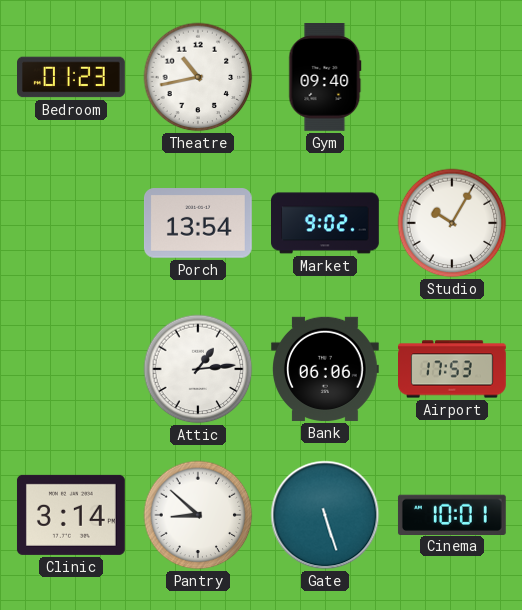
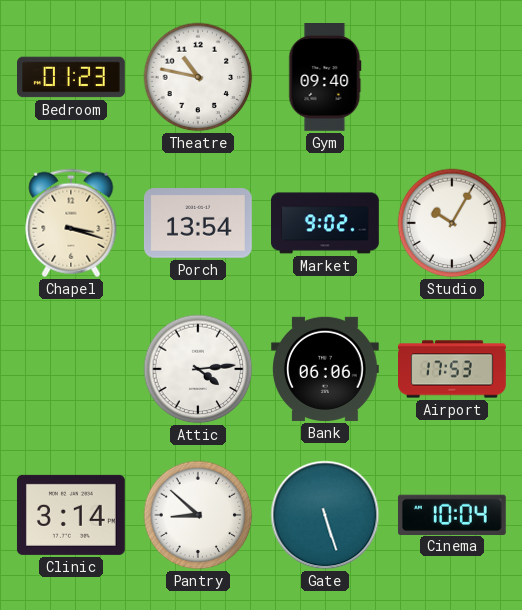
Theatre: 10:43 -> 10:47
Chapel: none -> 3:18
Attic: 1:14 -> 4:14
Cinema: 10:01 -> 10:04
